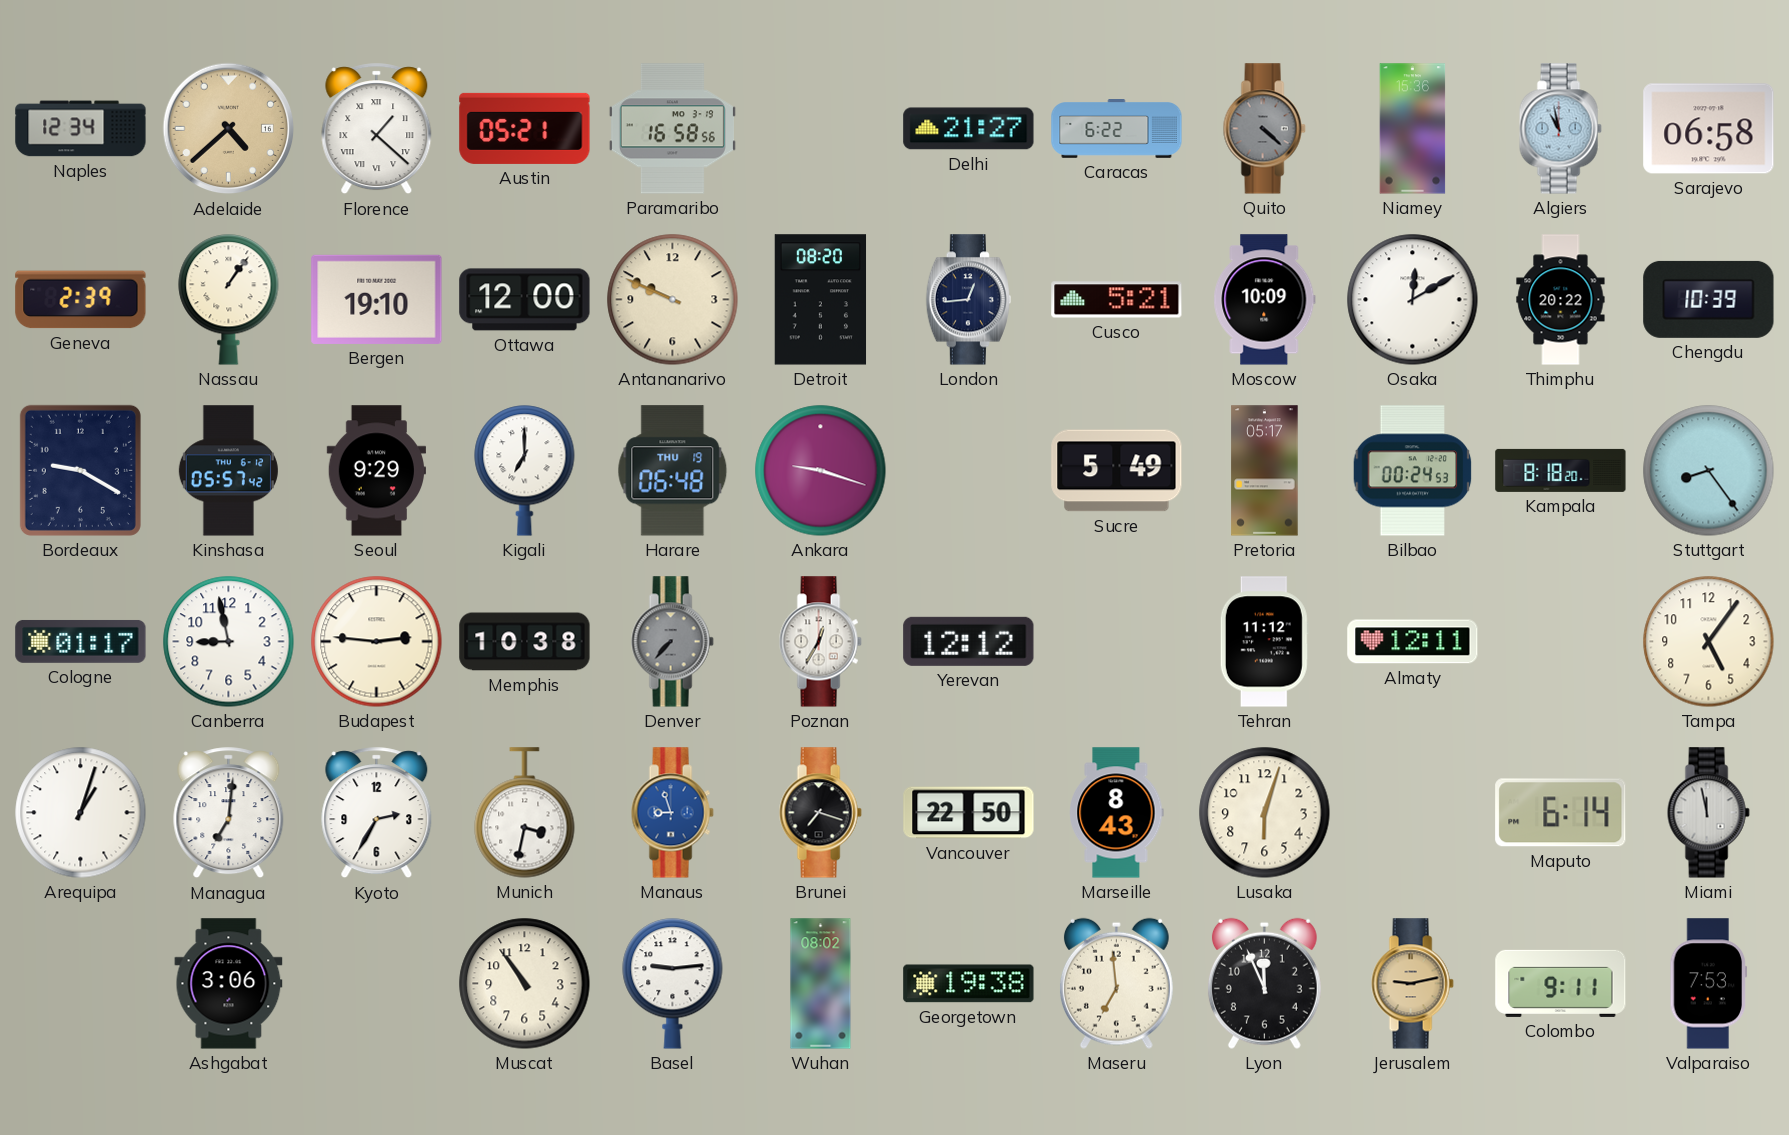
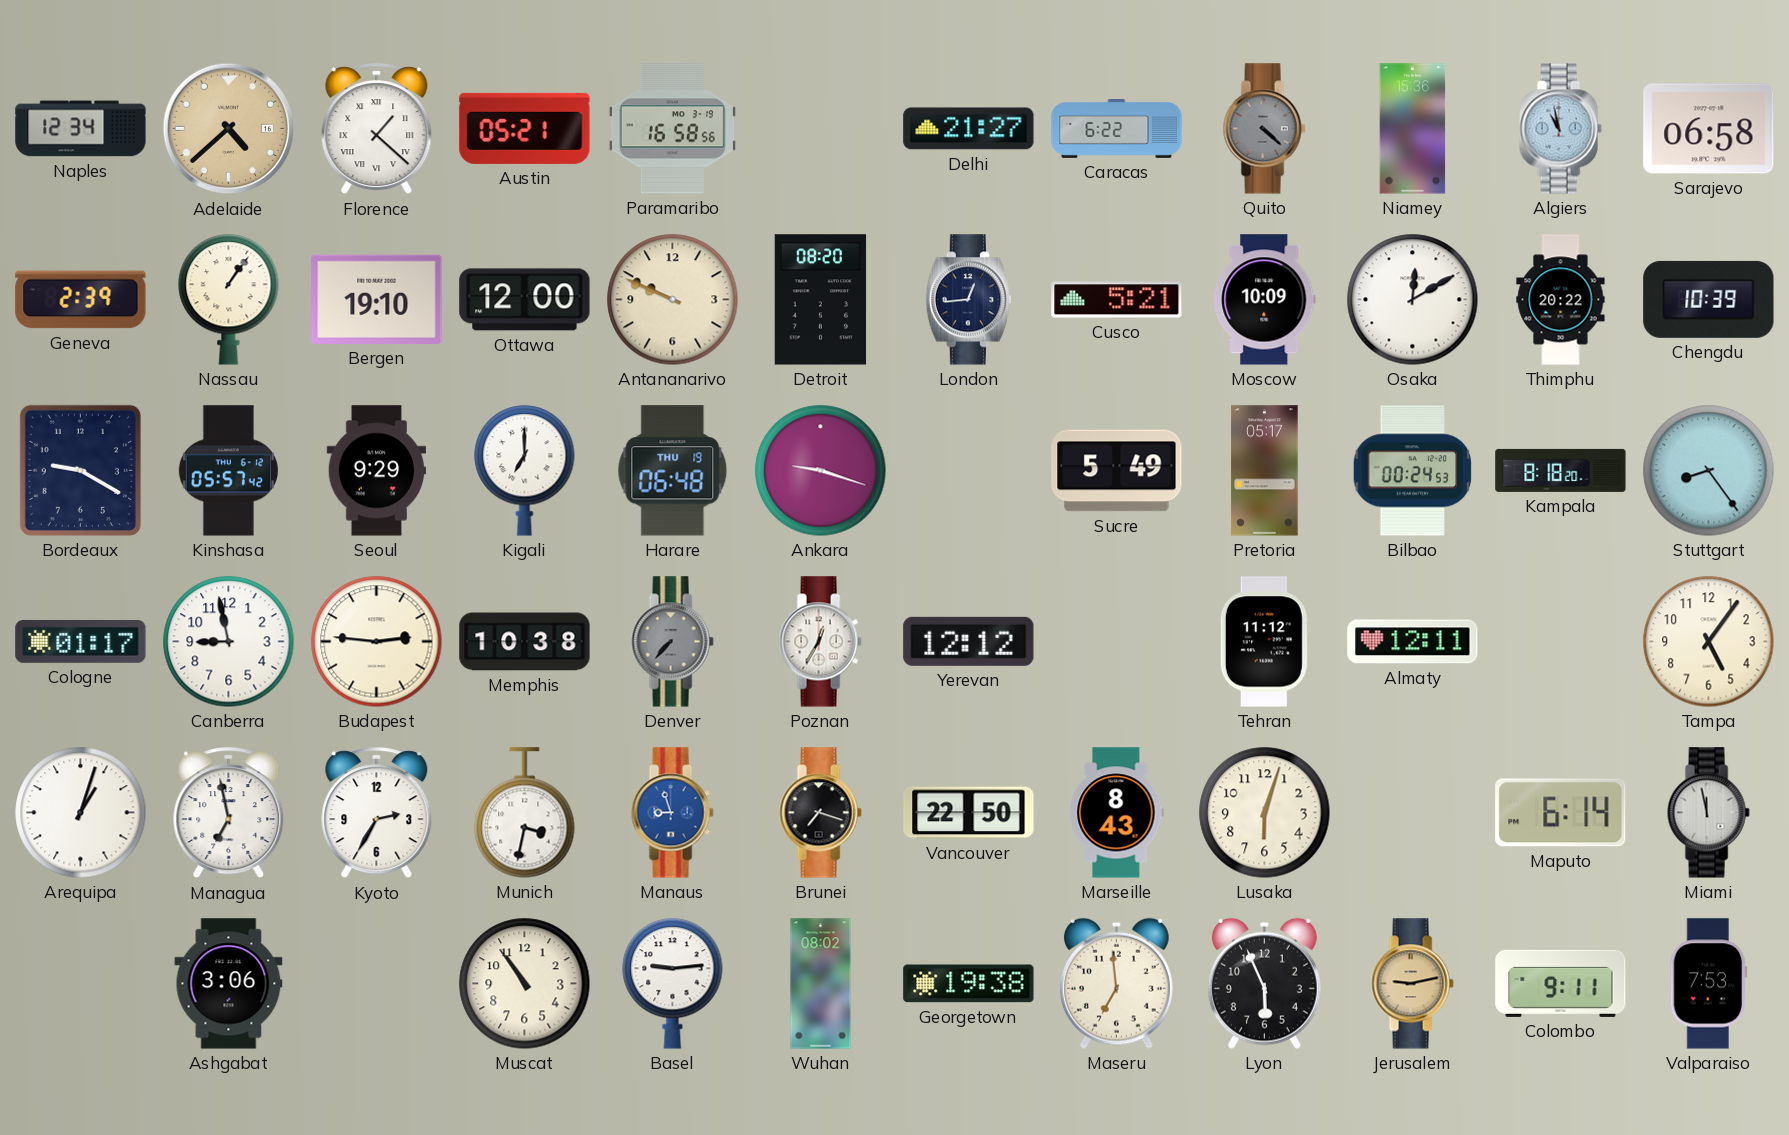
Managua: 7:01 -> 6:58
Lyon: 11:56 -> 5:56
